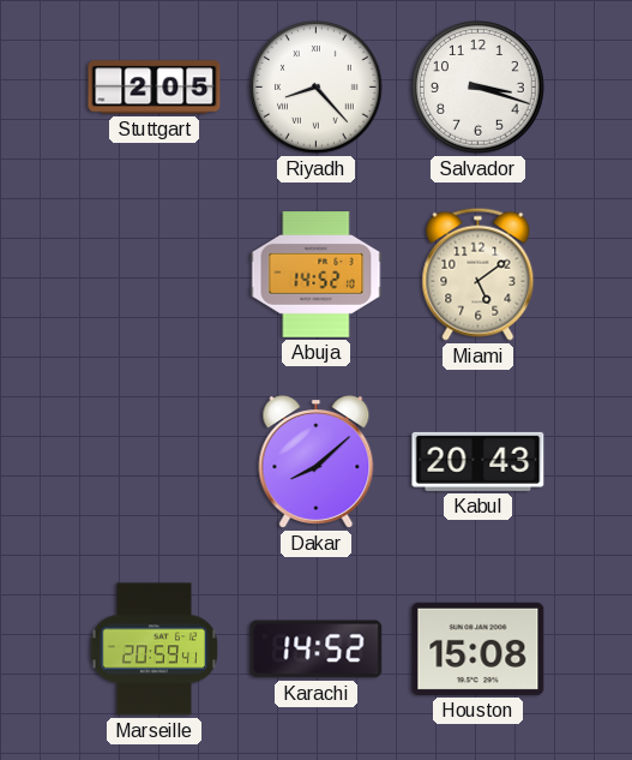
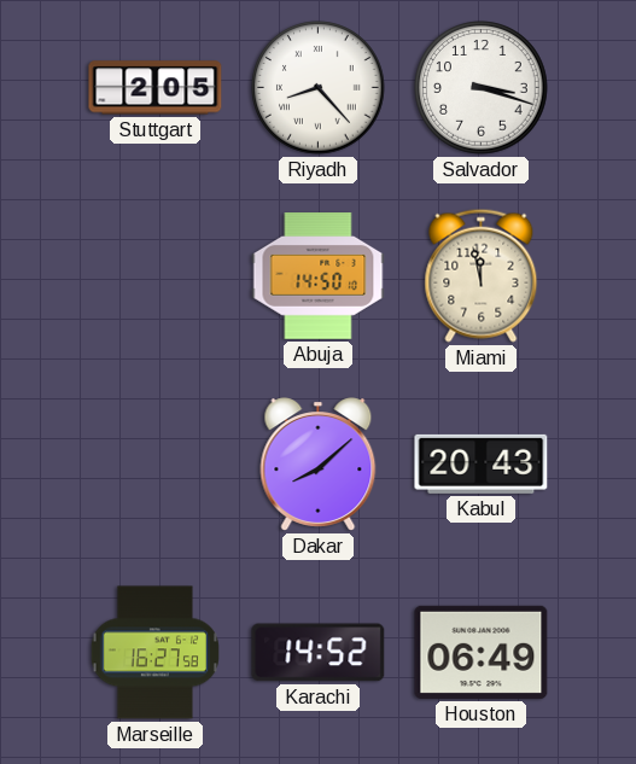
Abuja: 14:52 -> 14:50
Miami: 5:09 -> 11:58
Marseille: 20:59 -> 16:27
Houston: 15:08 -> 06:49
